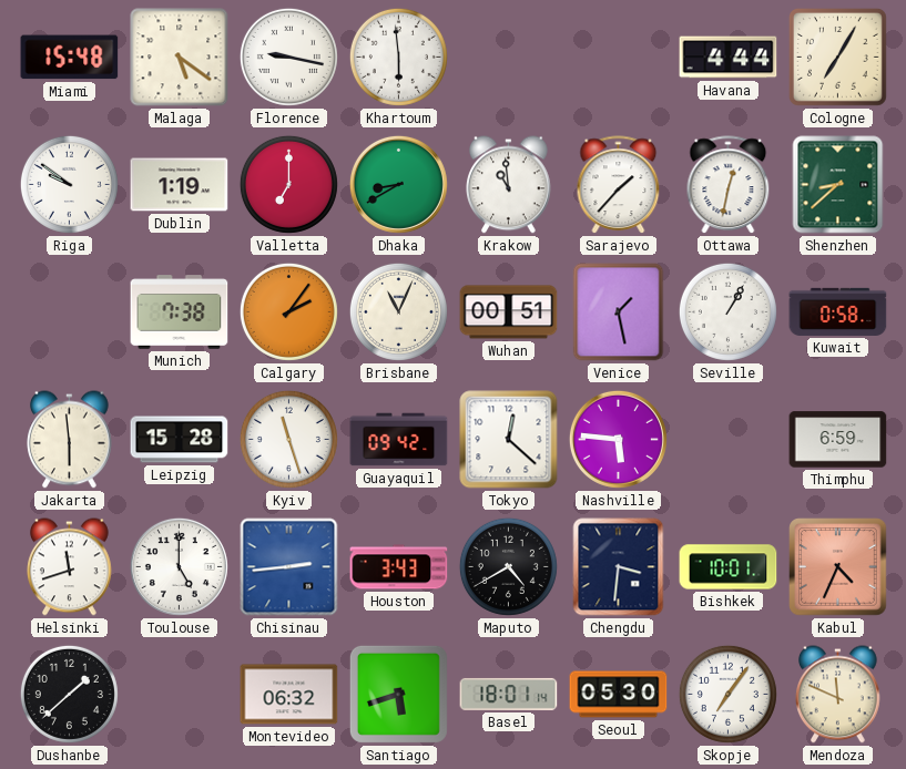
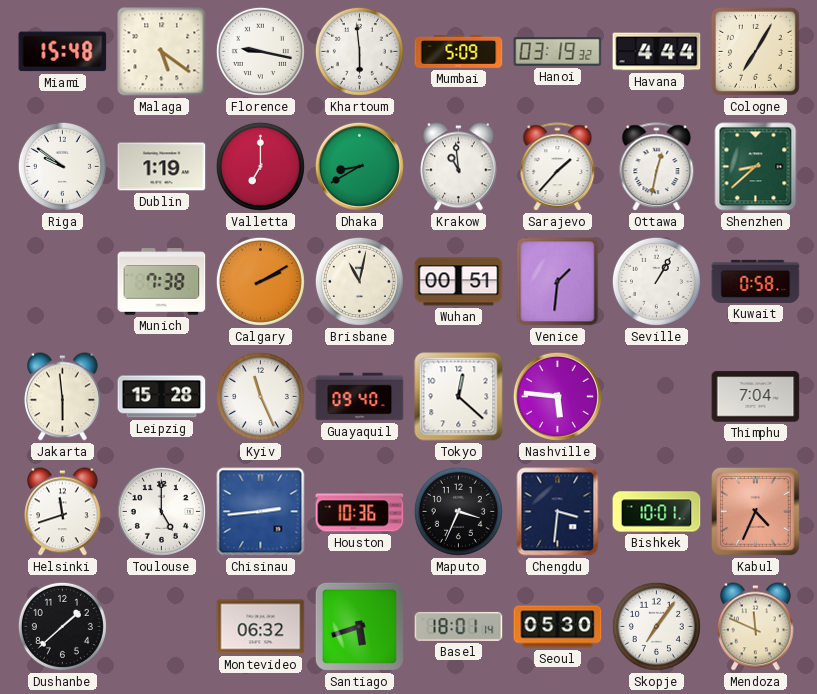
Mumbai: none -> 5:09
Hanoi: none -> 03:19
Calgary: 2:06 -> 2:10
Brisbane: 11:04 -> 11:02
Venice: 1:28 -> 1:31
Kyiv: 11:27 -> 11:26
Guayaquil: 09:42 -> 09:40
Thimphu: 6:59 -> 7:04
Houston: 3:43 -> 10:36
Maputo: 4:40 -> 3:34
